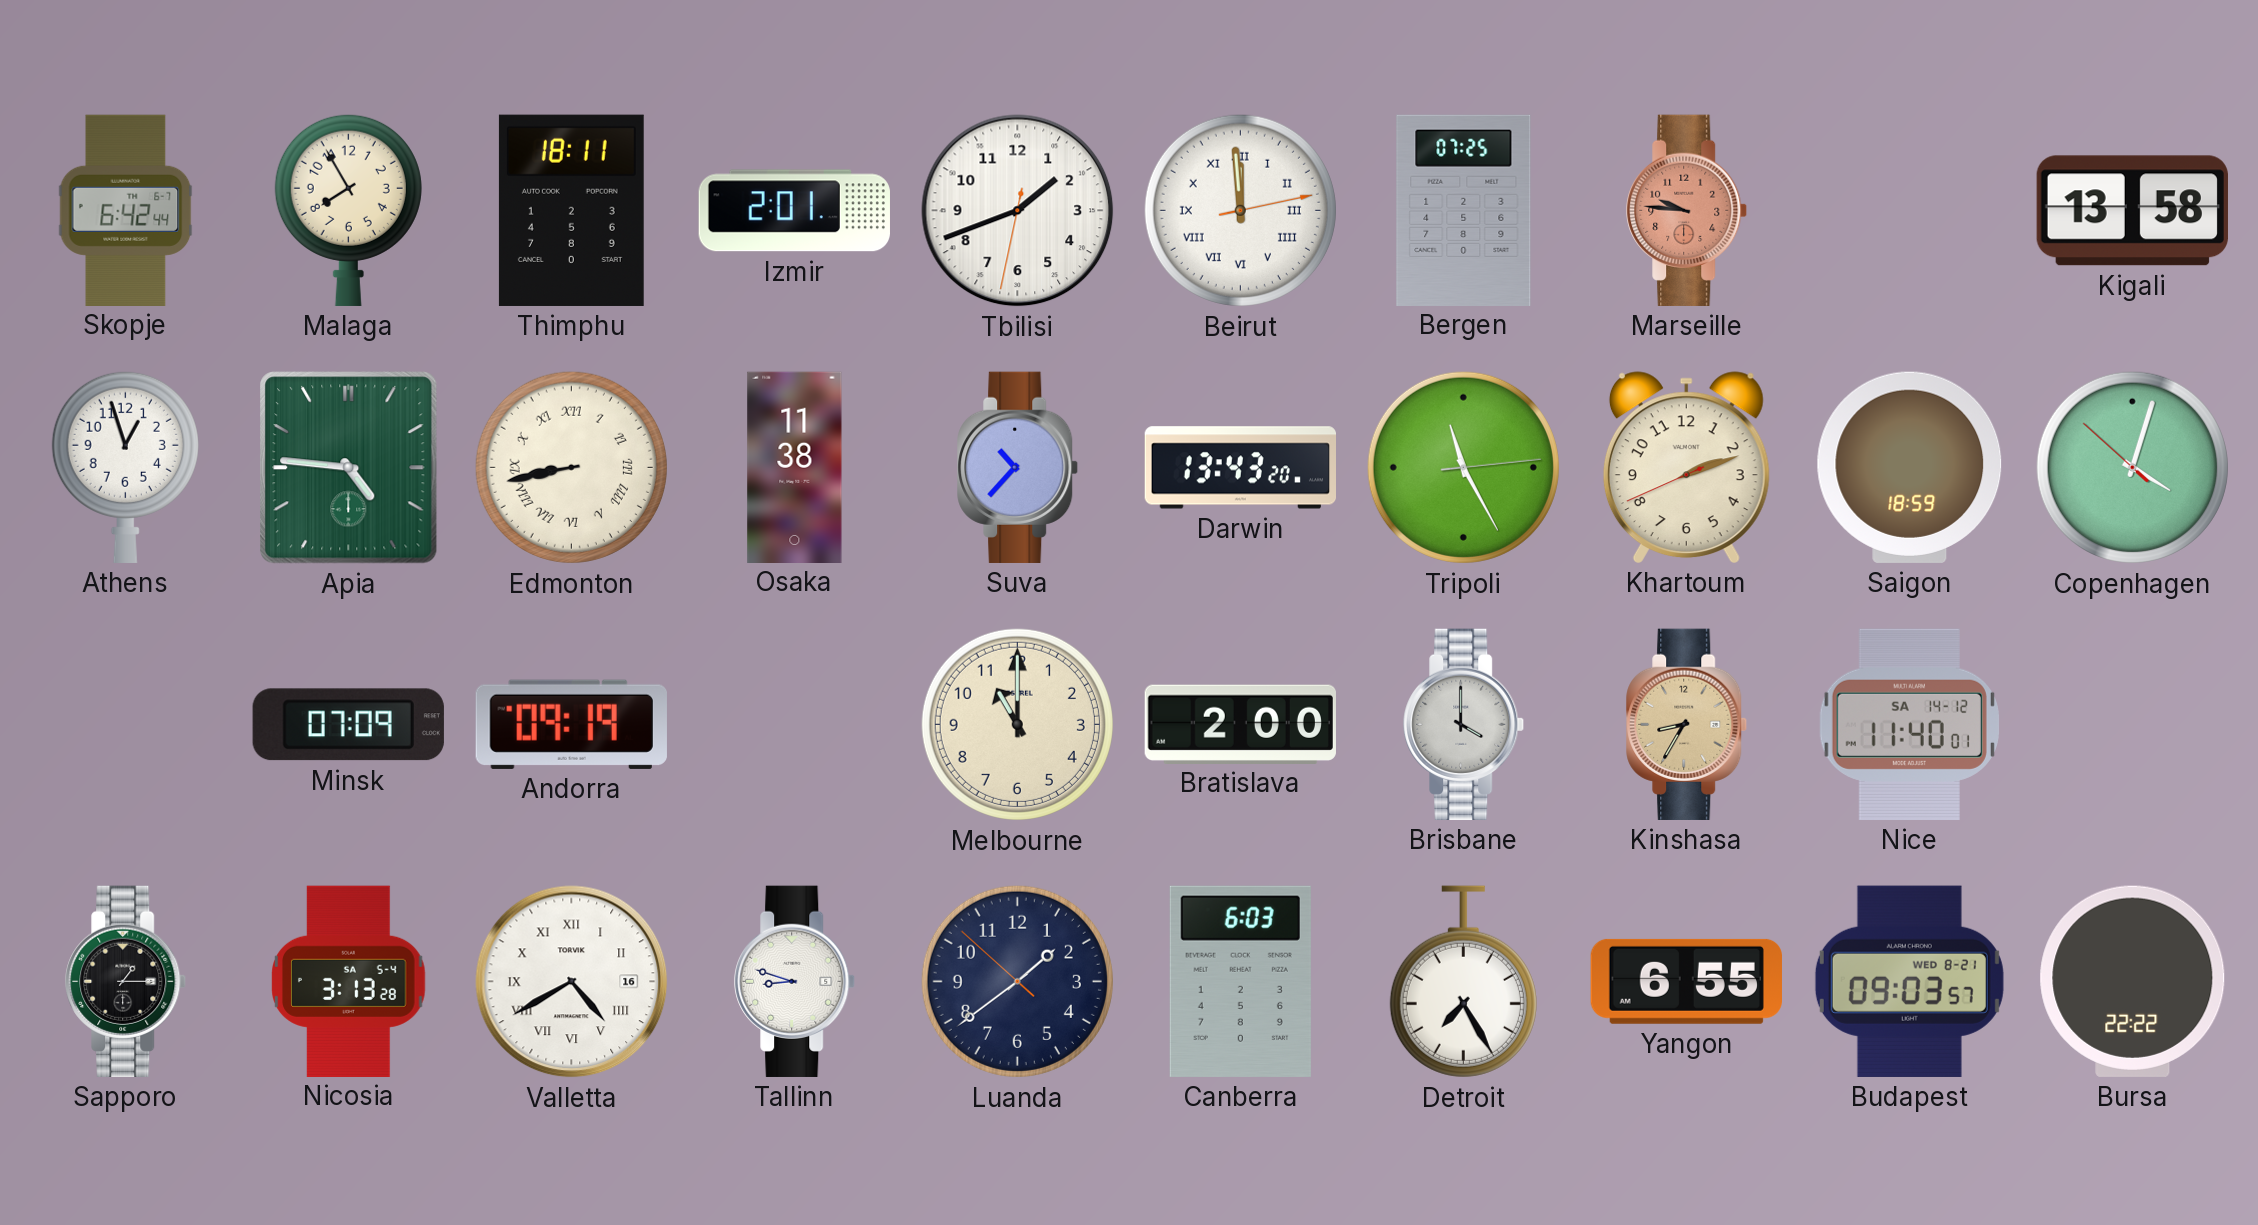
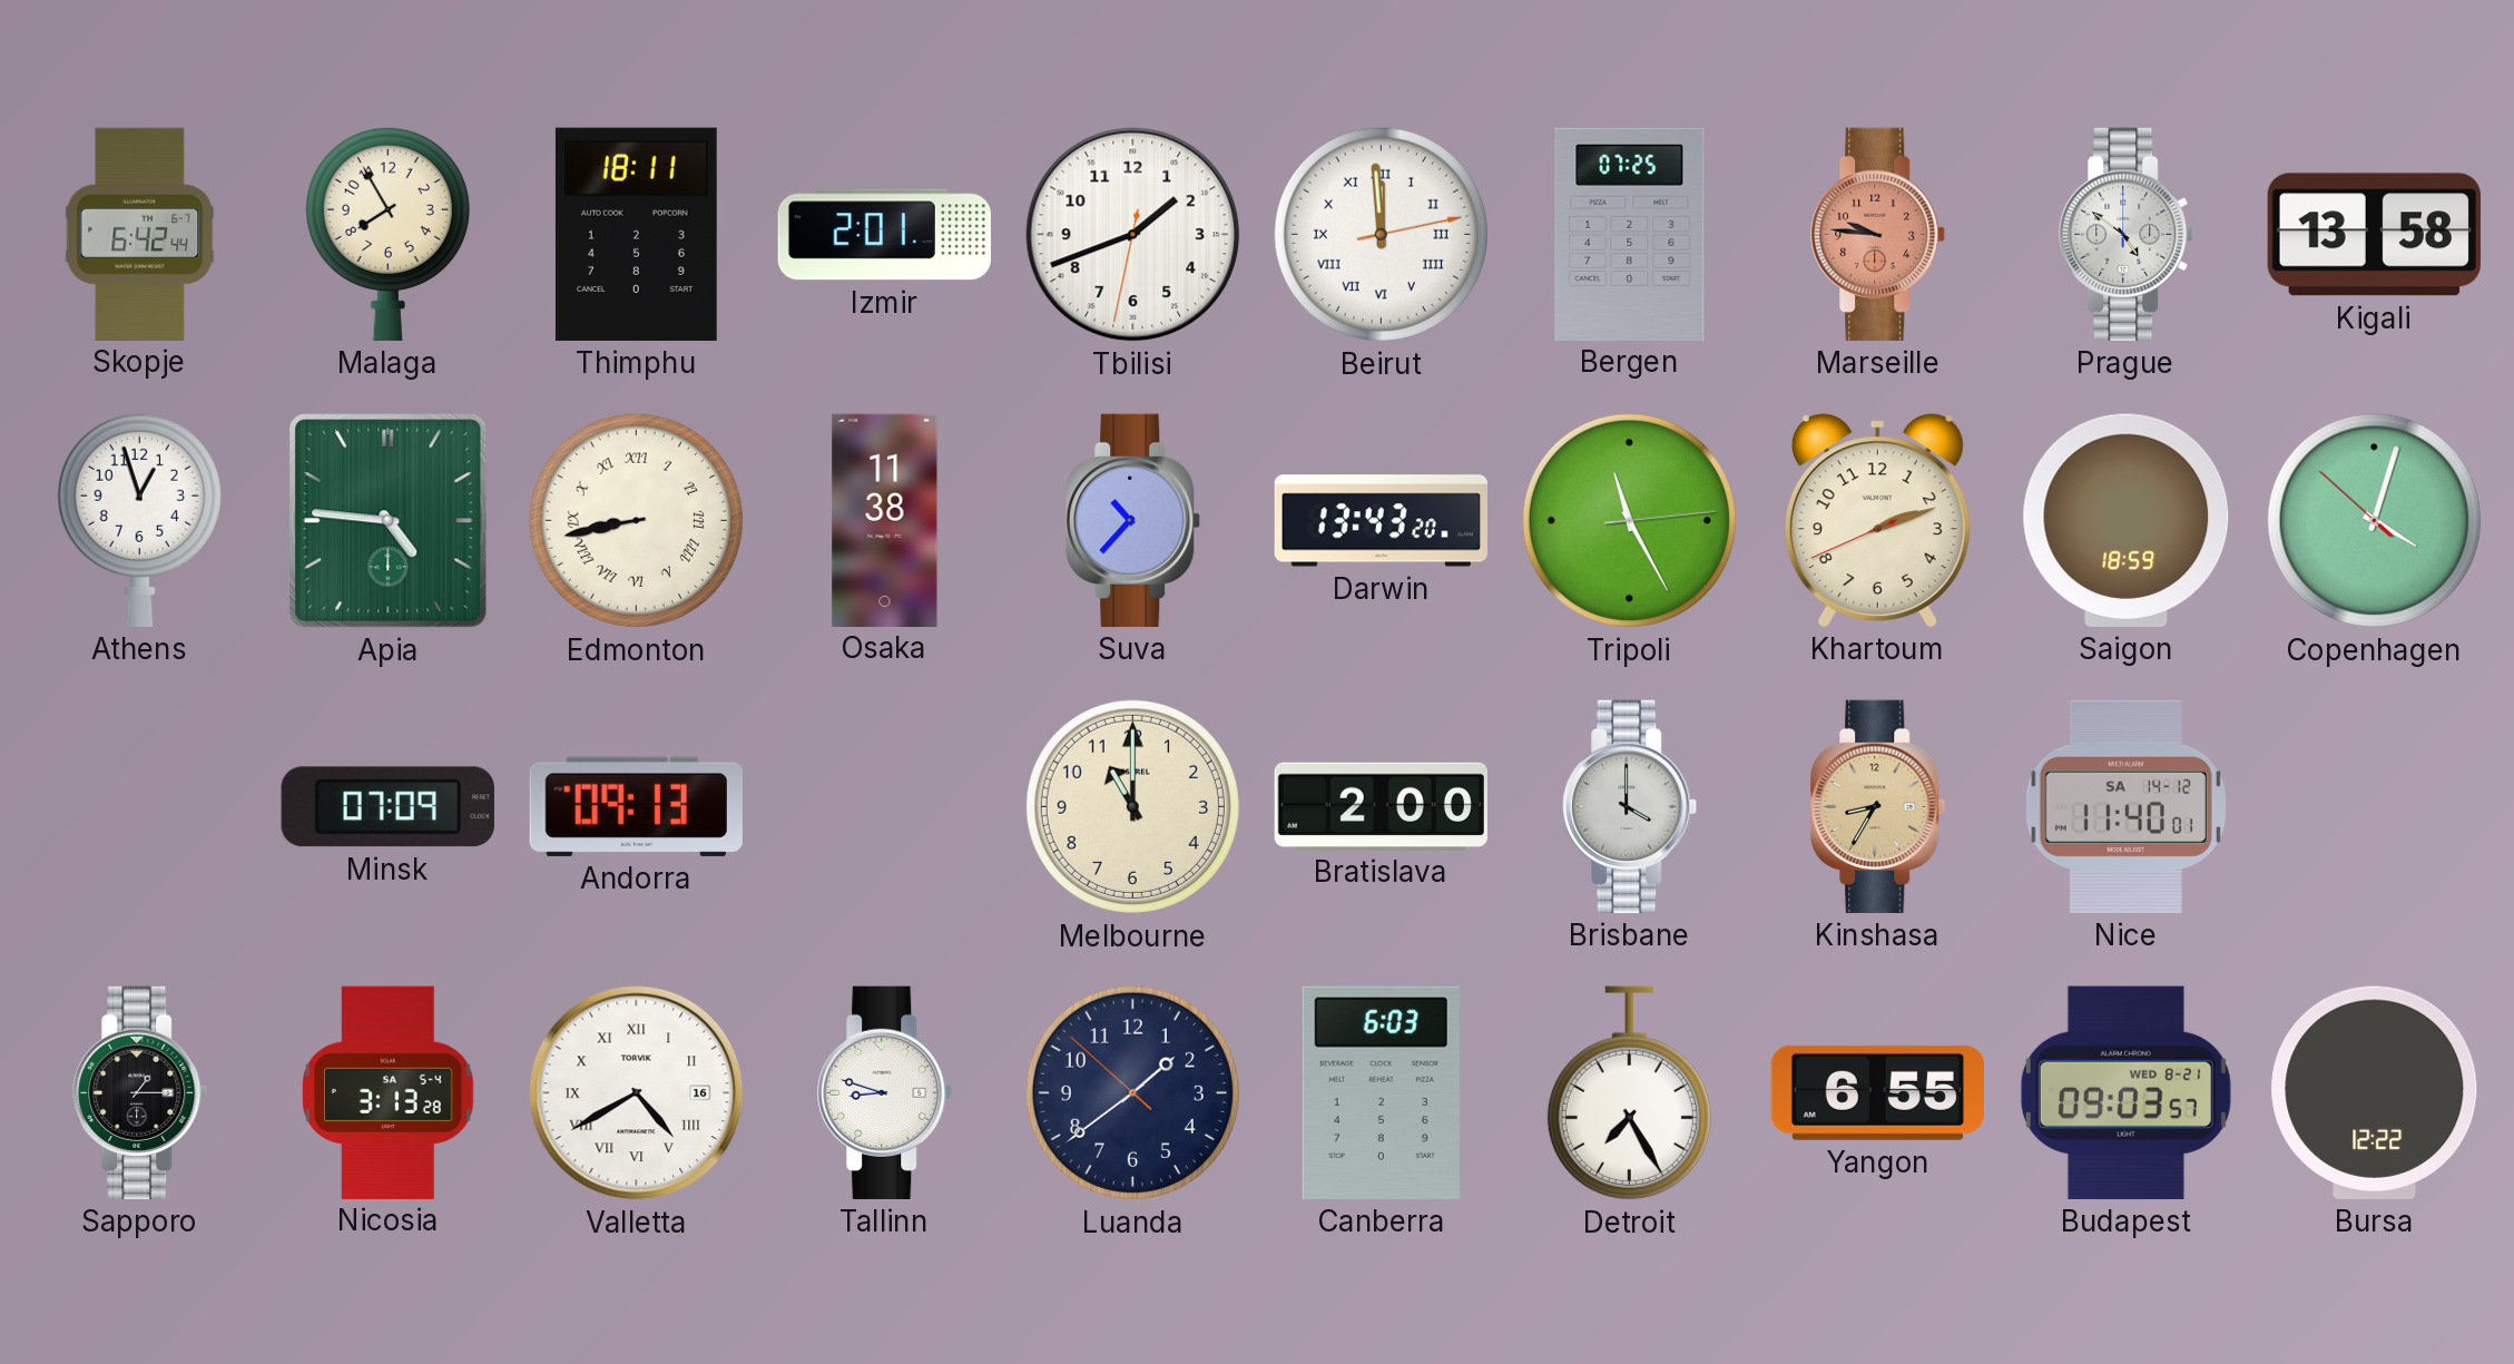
Prague: none -> 4:51
Andorra: 09:19 -> 09:13
Bursa: 22:22 -> 12:22
